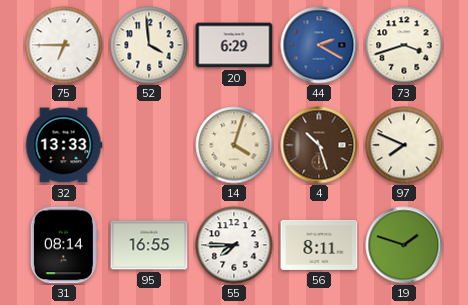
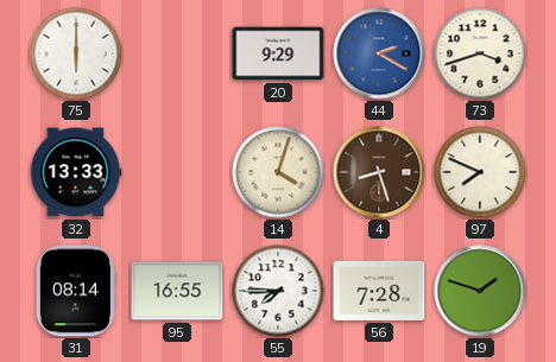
75: 6:45 -> 6:00
52: 3:59 -> none
20: 6:29 -> 9:29
4: 10:27 -> 8:27
56: 8:11 -> 7:28
